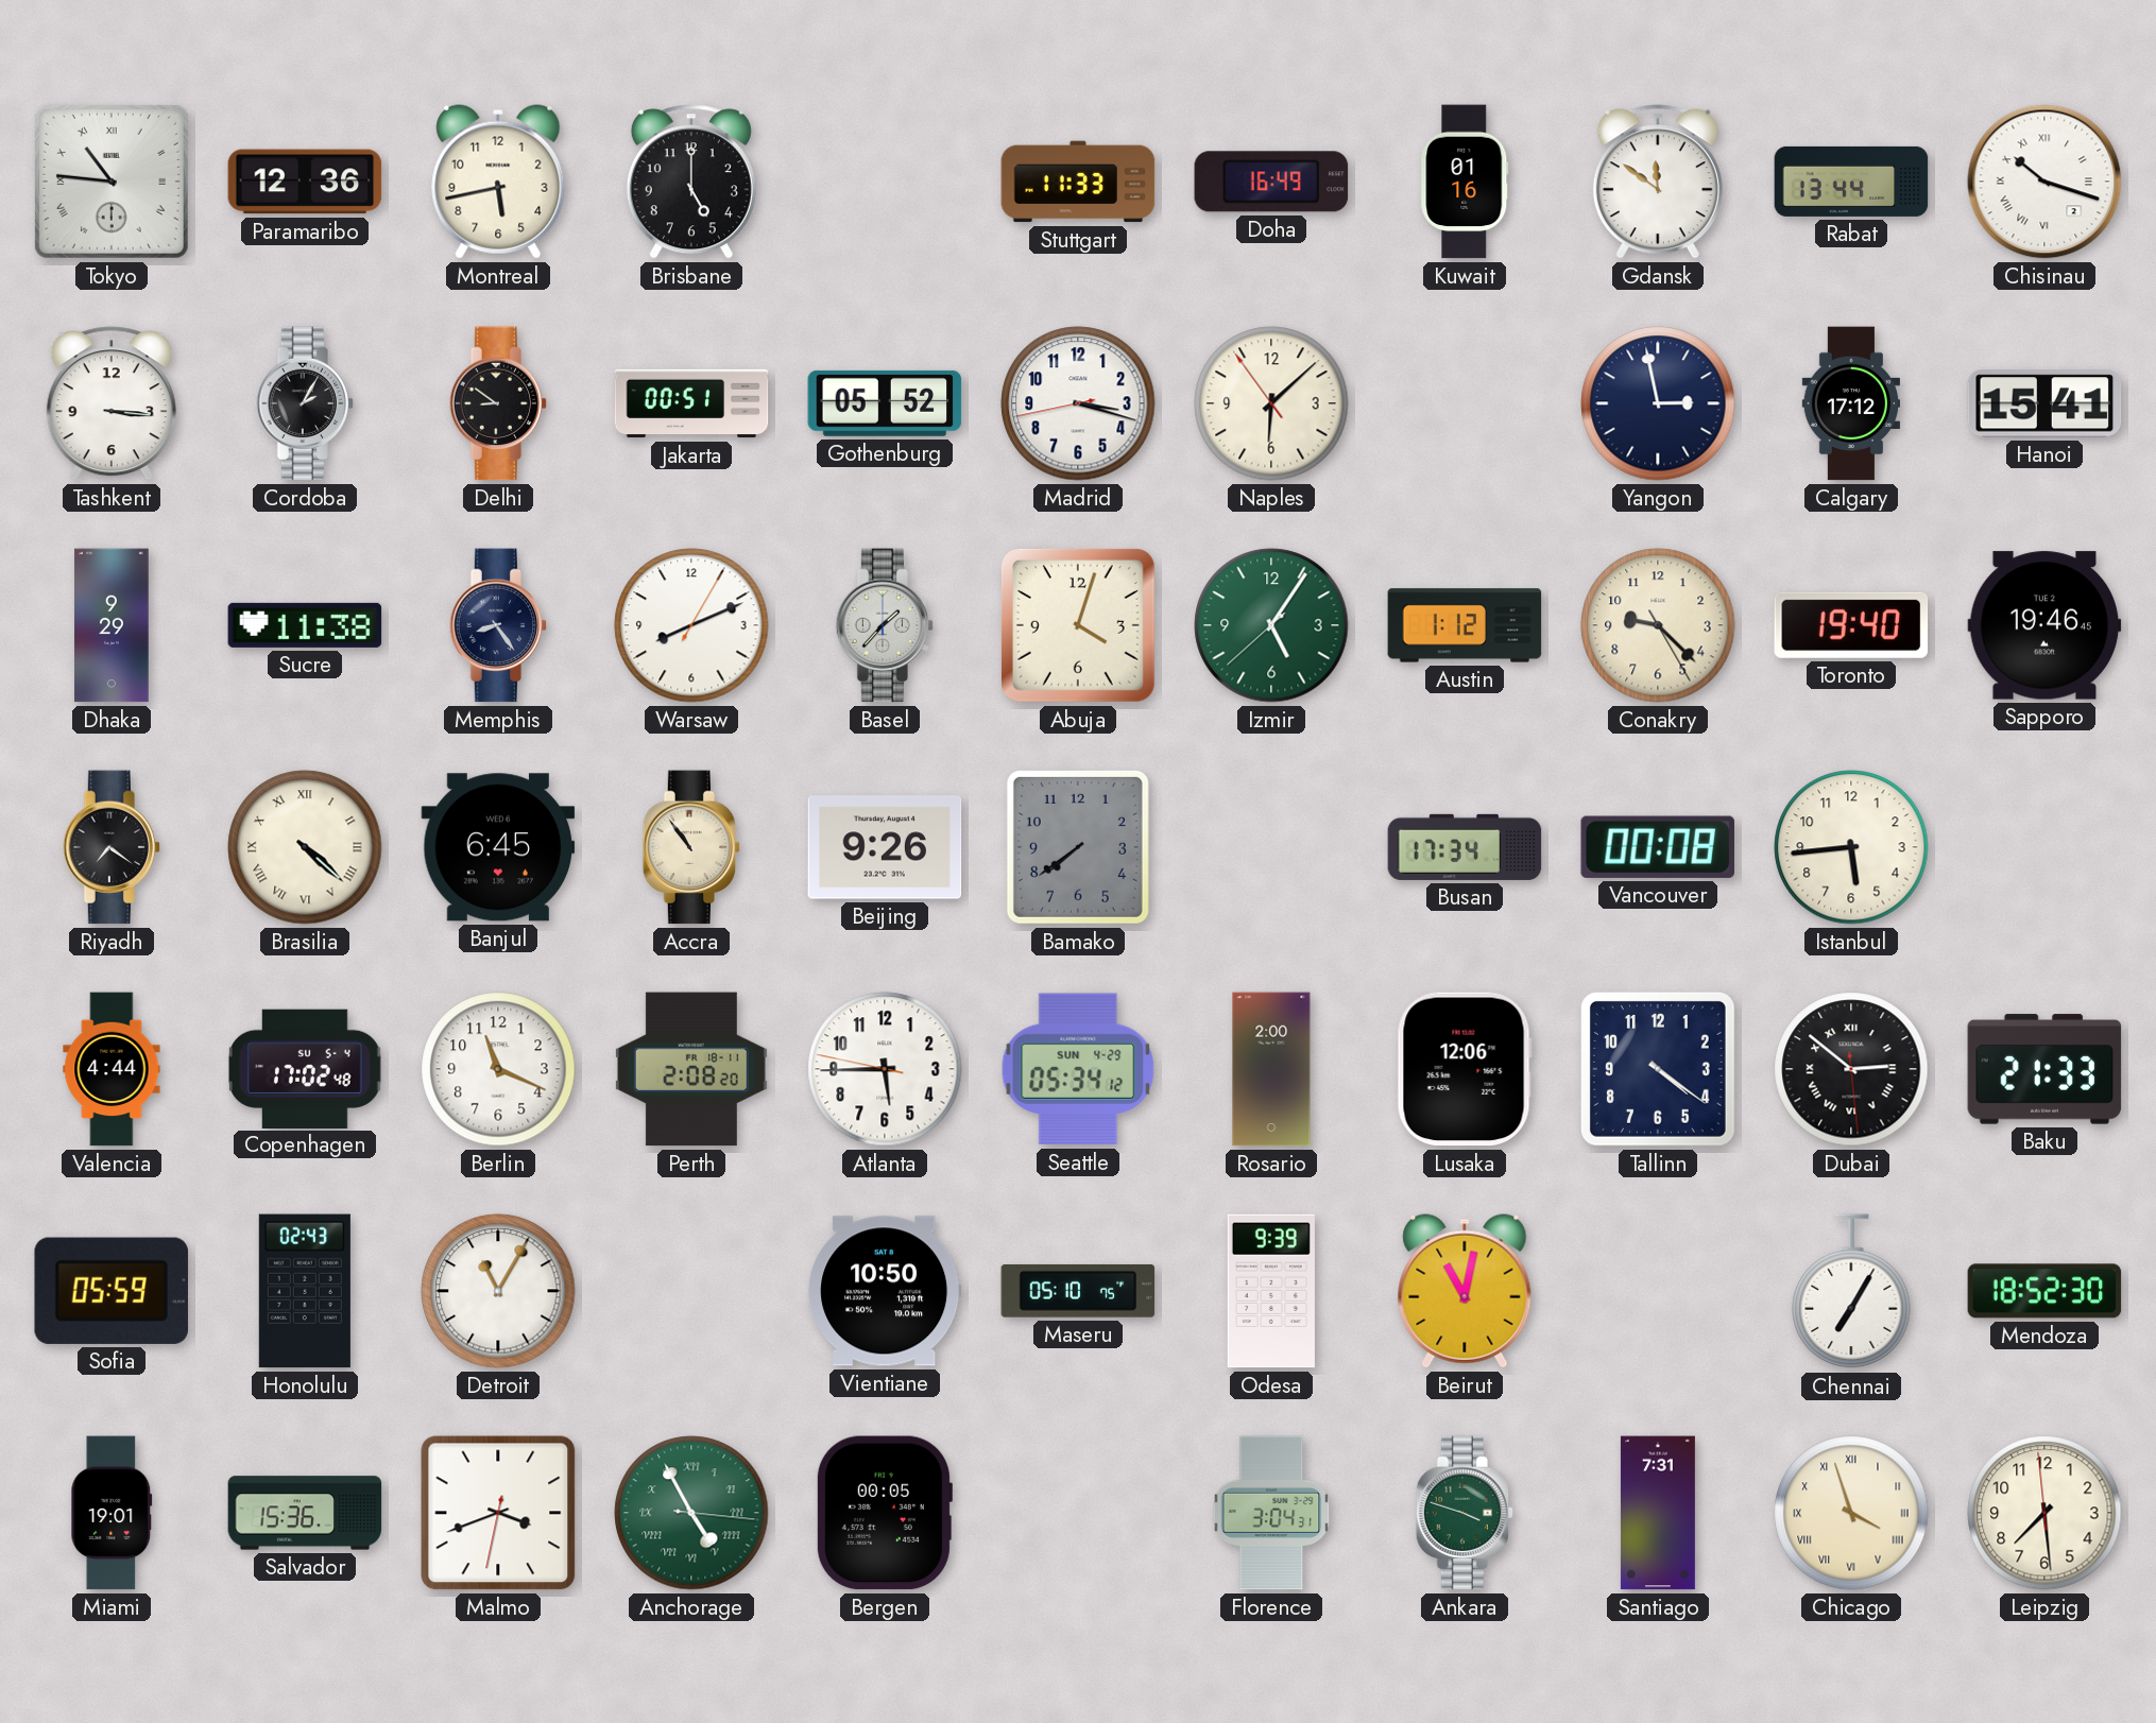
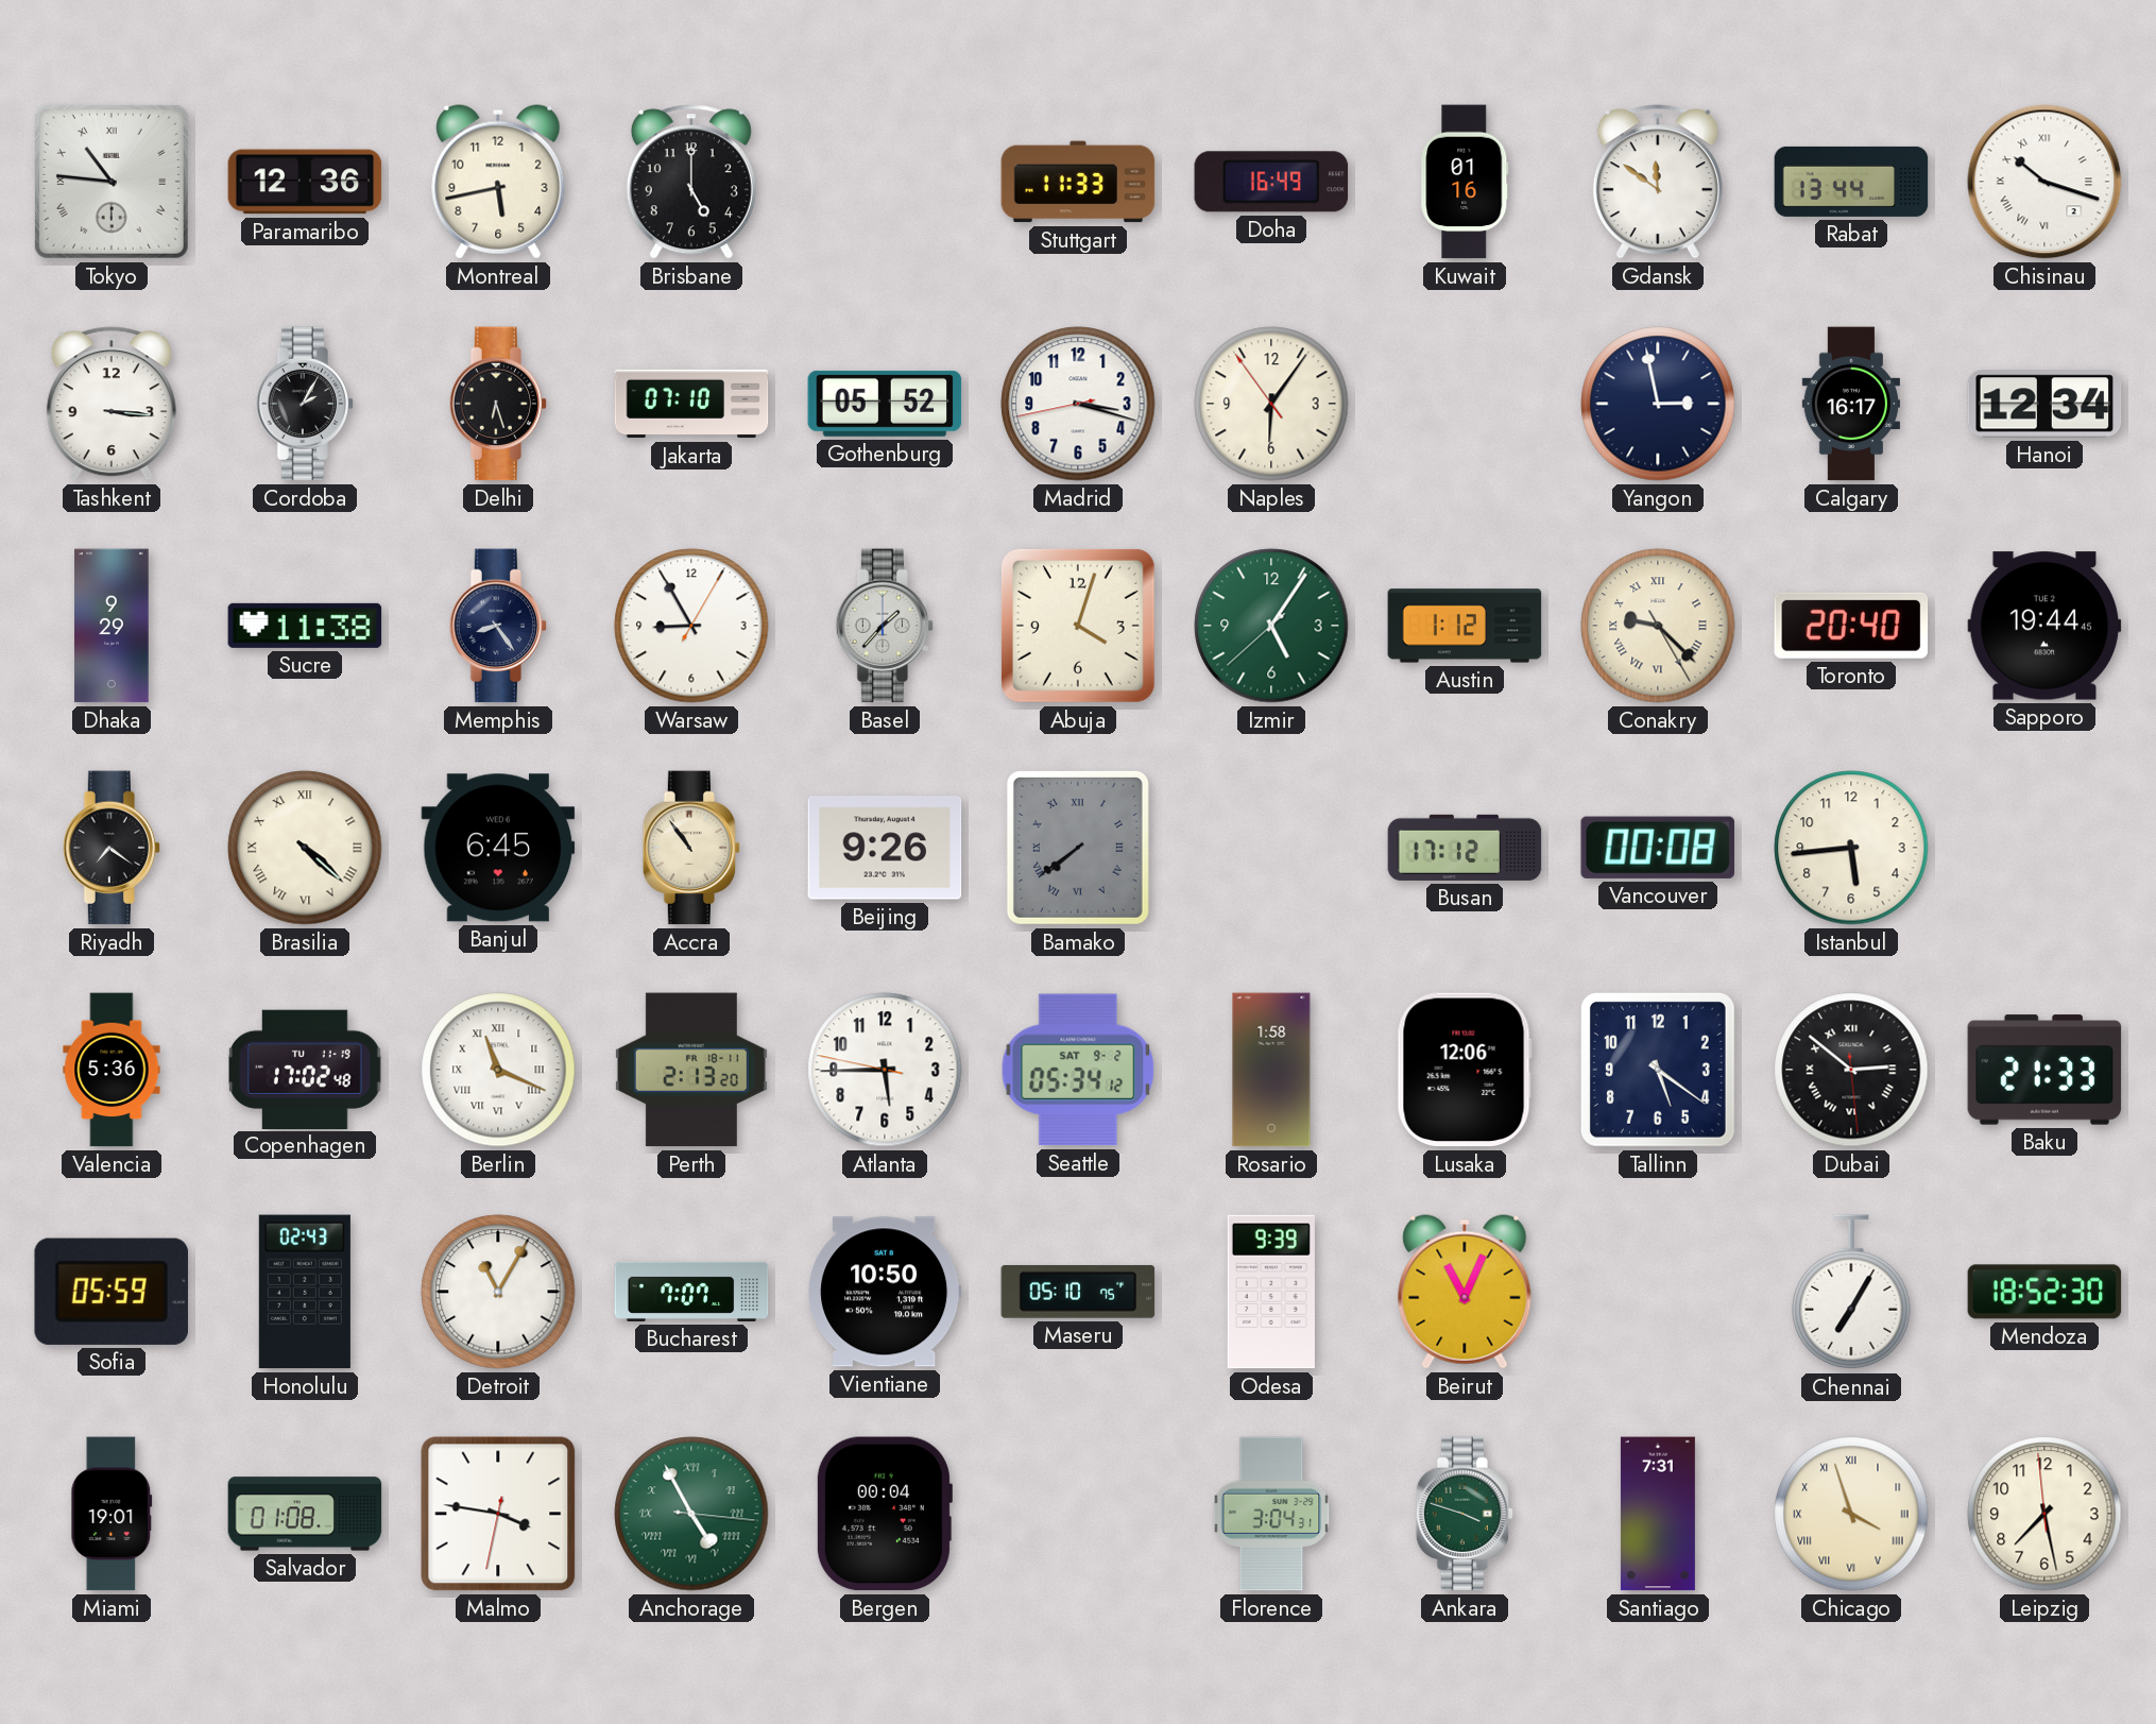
Delhi: 8:51 -> 6:27
Jakarta: 00:51 -> 07:10
Naples: 6:07 -> 6:05
Calgary: 17:12 -> 16:17
Hanoi: 15:41 -> 12:34
Warsaw: 8:11 -> 8:55
Conakry numerals: Arabic -> Roman
Toronto: 19:40 -> 20:40
Sapporo: 19:46 -> 19:44
Bamako numerals: Arabic -> Roman
Busan: 17:34 -> 17:12
Valencia: 4:44 -> 5:36
Copenhagen date: SU 5-4 -> TU 11-19
Berlin numerals: Arabic -> Roman
Perth: 2:08 -> 2:13
Seattle date: SUN 4-29 -> SAT 9-2
Rosario: 2:00 -> 1:58
Tallinn: 4:21 -> 5:21
Bucharest: none -> 7:07
Beirut: 11:02 -> 11:04
Salvador: 15:36 -> 01:08
Malmo: 3:41 -> 3:46
Bergen: 00:05 -> 00:04
Leipzig: 7:28 -> 7:27
